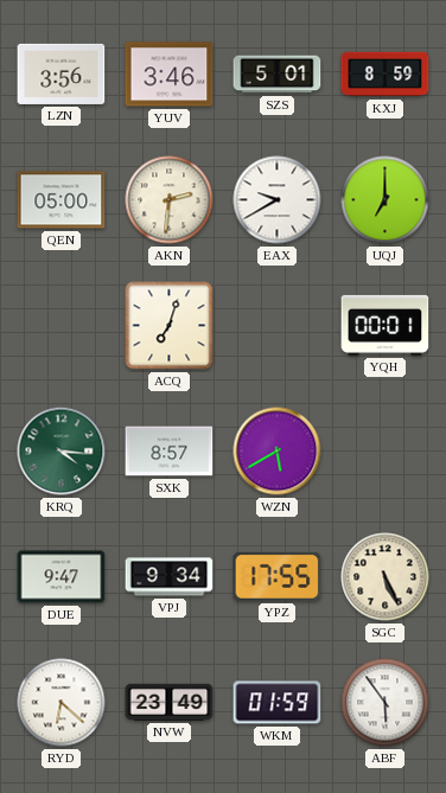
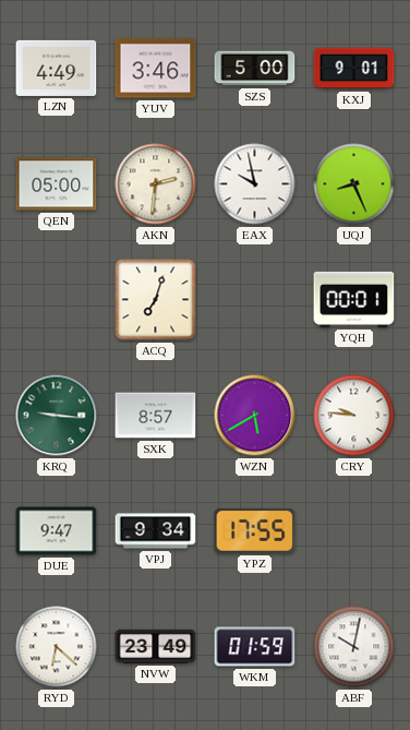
LZN: 3:56 -> 4:49
SZS: 5:01 -> 5:00
KXJ: 8:59 -> 9:01
EAX: 9:40 -> 9:58
UQJ: 7:00 -> 8:26
KRQ: 4:16 -> 9:16
CRY: none -> 9:46
SGC: 5:26 -> none
ABF: 5:54 -> 10:02
